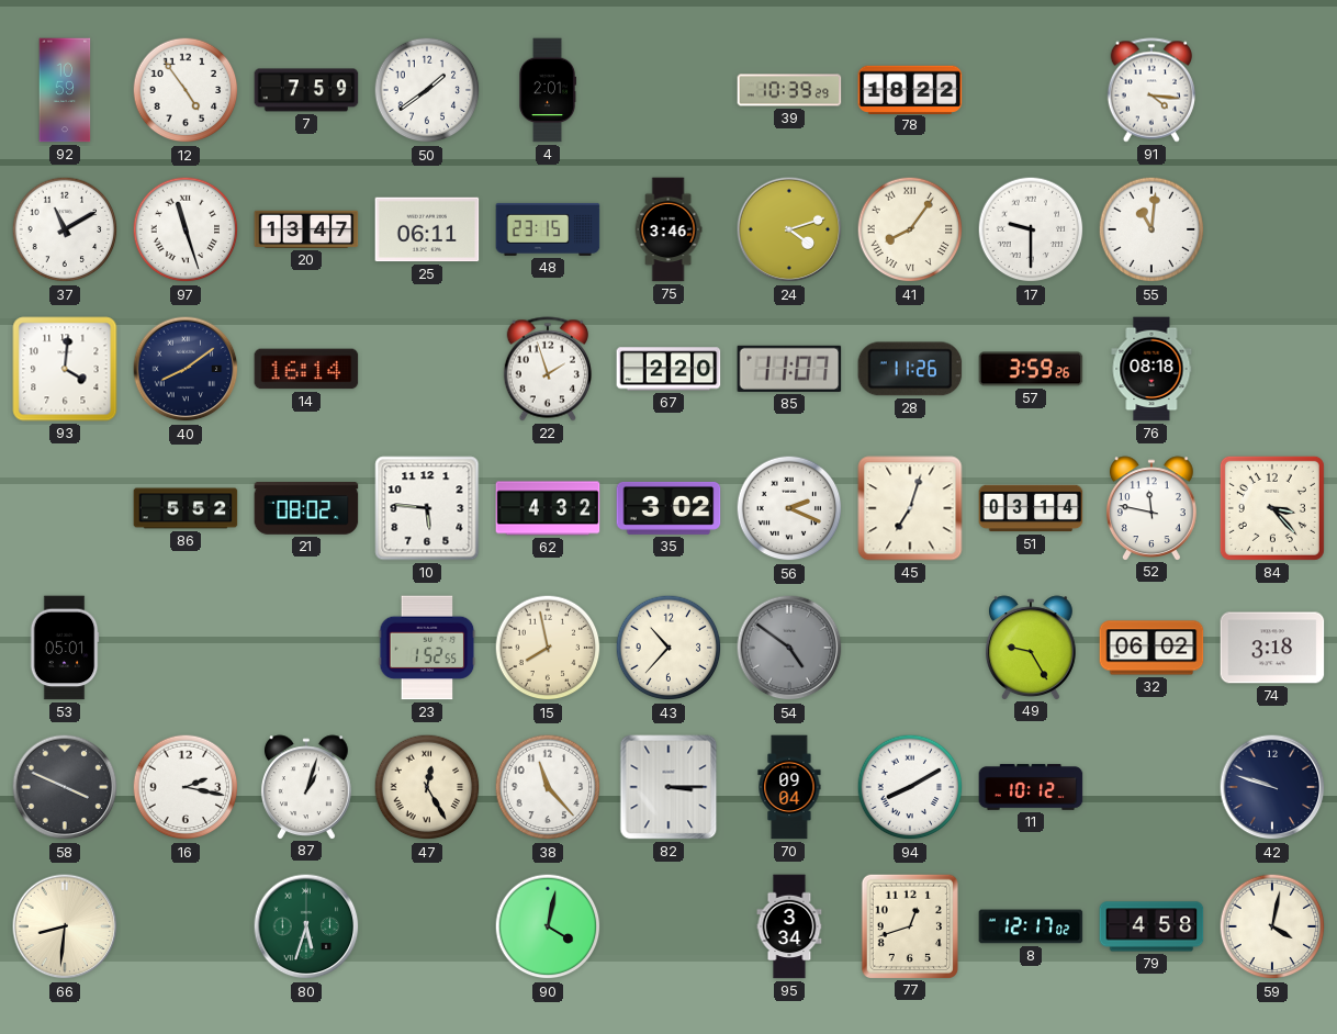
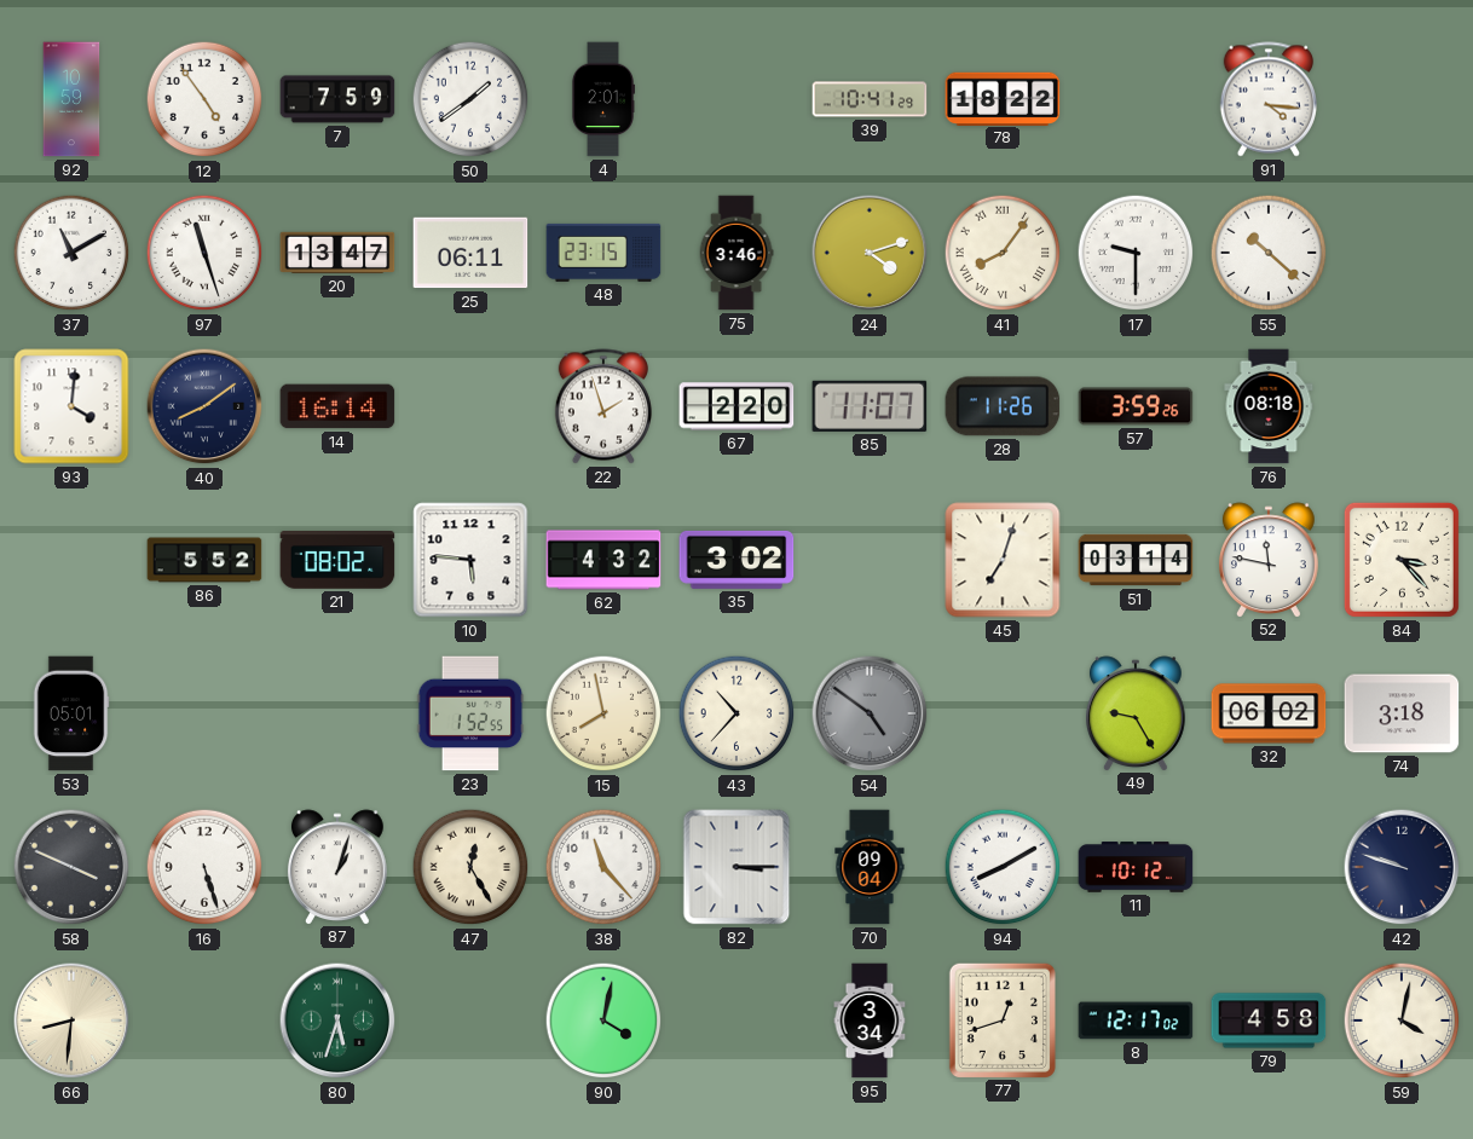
39: 10:39 -> 10:41
55: 11:01 -> 10:22
56: 2:19 -> none
16: 2:17 -> 5:27
